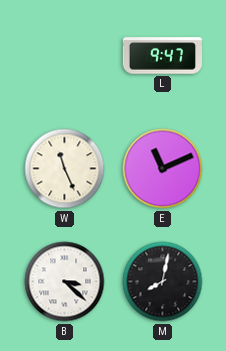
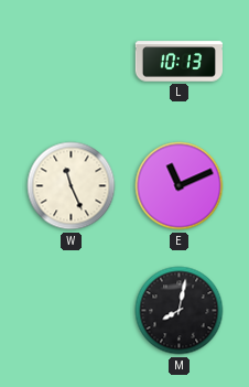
L: 9:47 -> 10:13
B: 3:22 -> none
